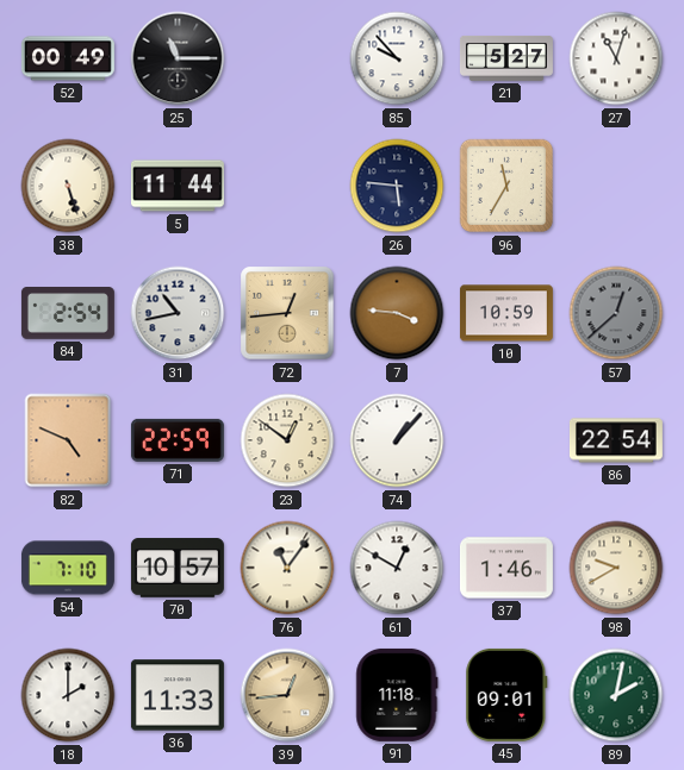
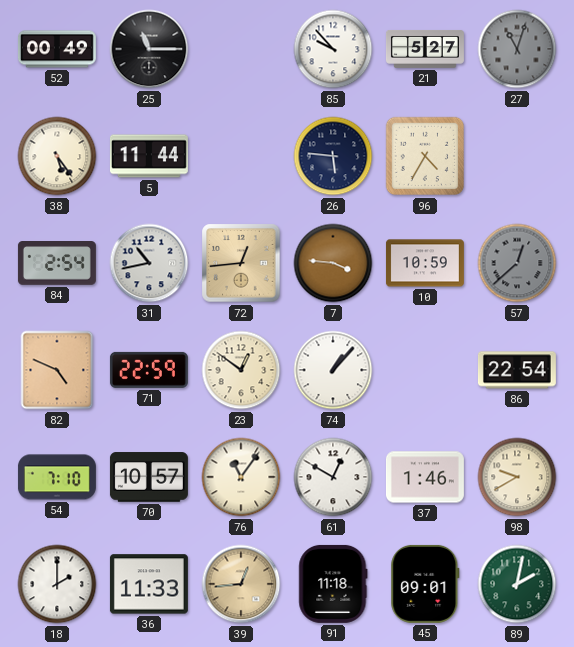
27 dial: white -> grey
38: 5:27 -> 5:24
96: 11:35 -> 4:35
